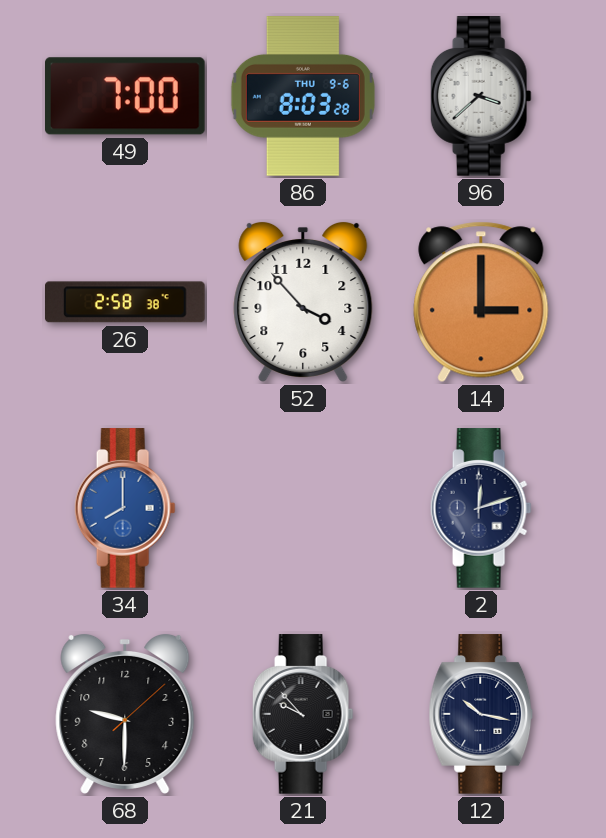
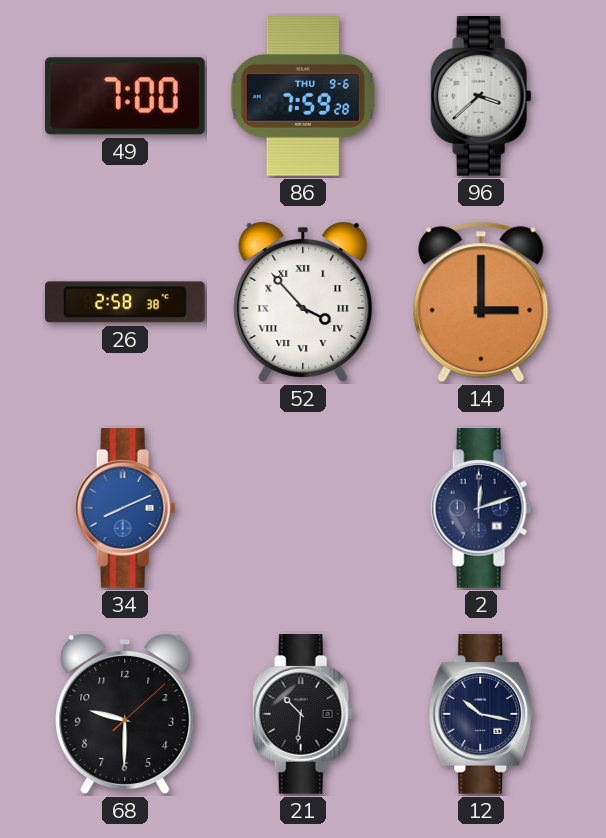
86: 8:03 -> 7:59
52 numerals: Arabic -> Roman
34: 8:00 -> 8:11
21: 9:53 -> 10:31
